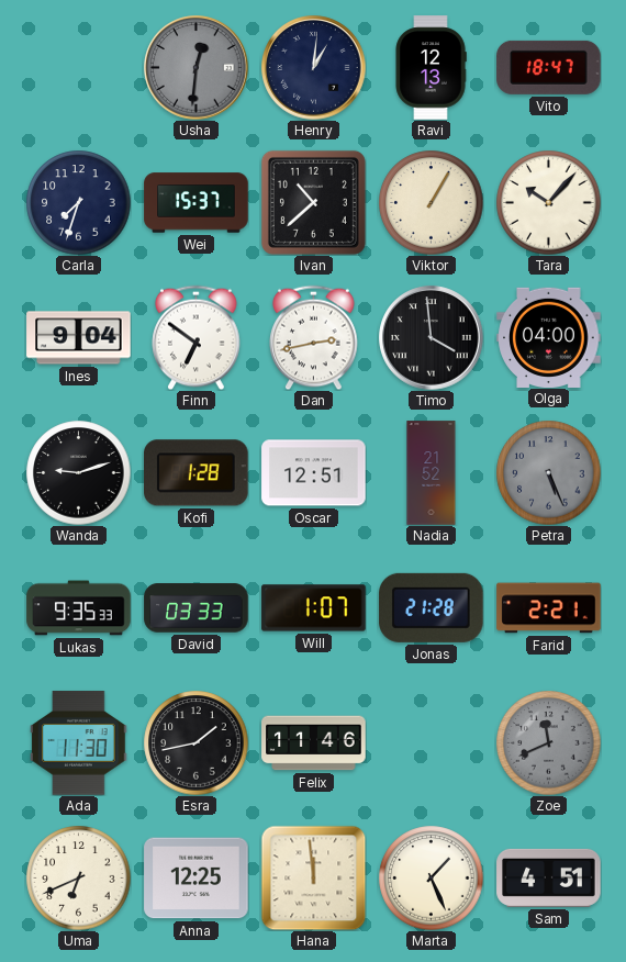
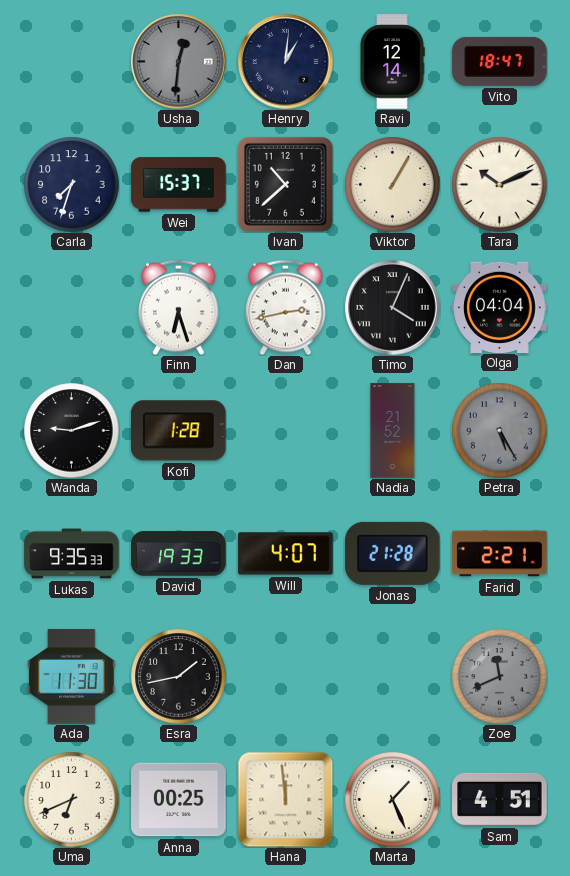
Ravi: 12:13 -> 12:14
Tara: 10:07 -> 10:11
Ines: 9:04 -> none
Finn: 6:51 -> 6:27
Timo: 3:59 -> 4:04
Olga: 04:00 -> 04:04
Oscar: 12:51 -> none
Petra: 5:26 -> 5:25
David: 03:33 -> 19:33
Will: 1:07 -> 4:07
Felix: 11:46 -> none
Anna: 12:25 -> 00:25
